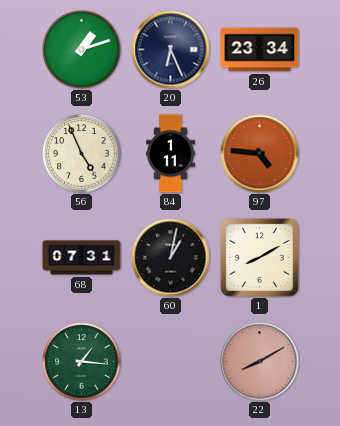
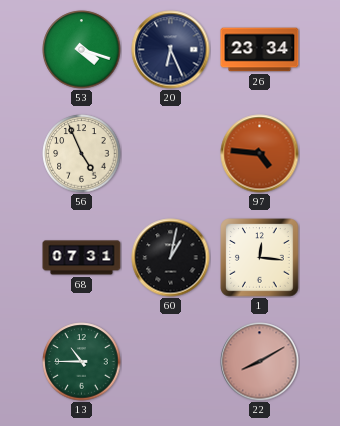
53: 1:12 -> 4:18
84: 1:11 -> none
1: 8:10 -> 12:16
13: 1:16 -> 10:45
